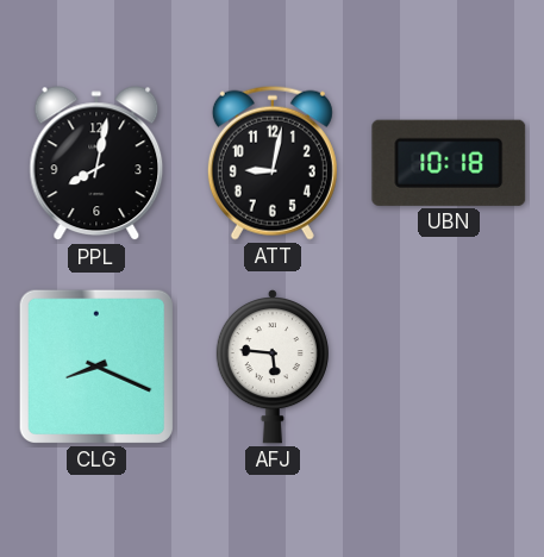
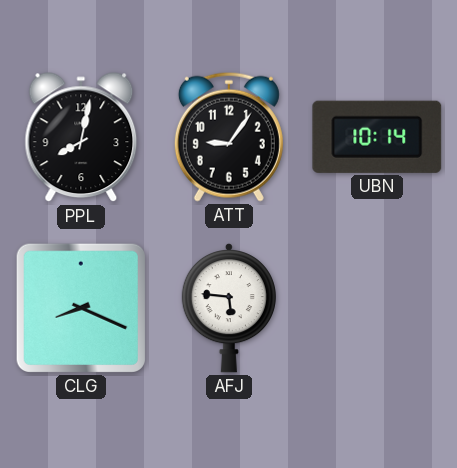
ATT: 9:02 -> 9:06
UBN: 10:18 -> 10:14
